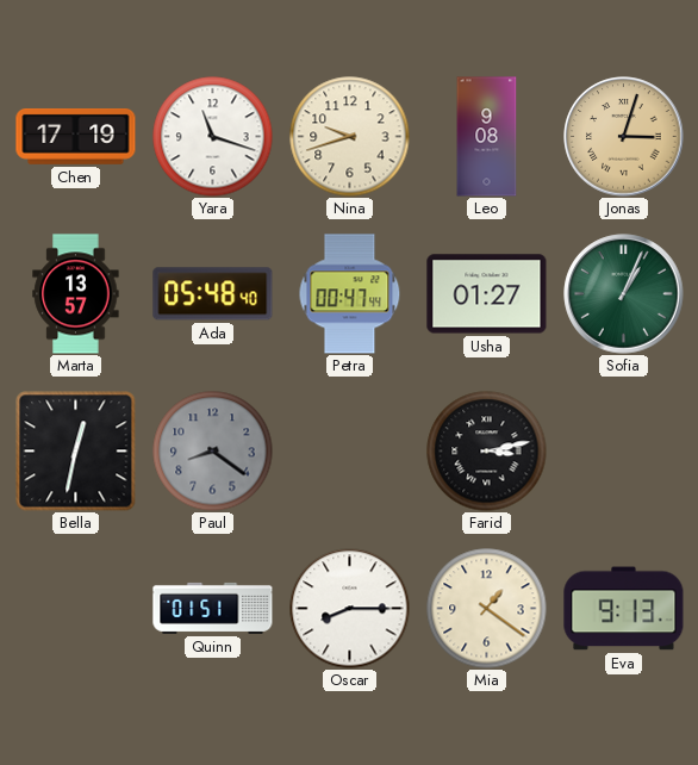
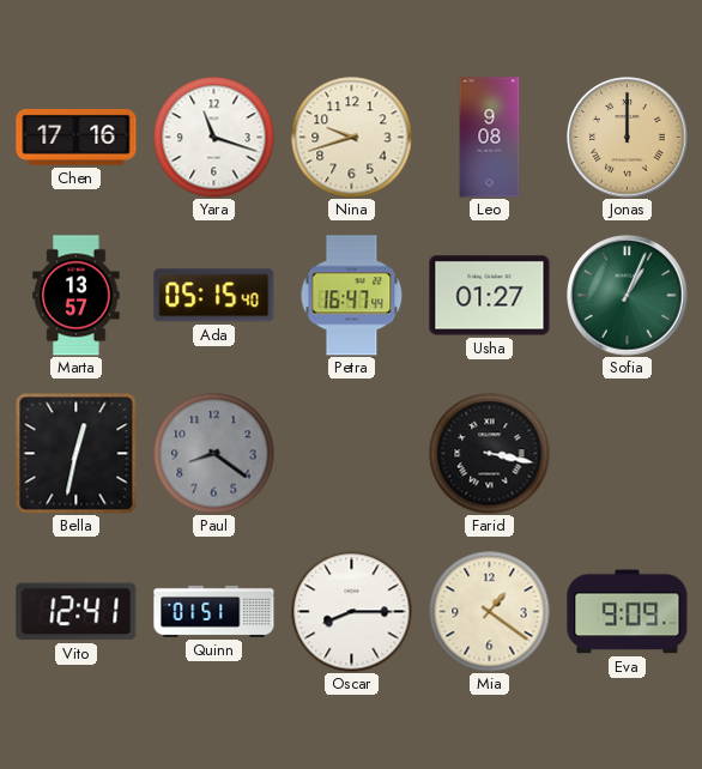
Chen: 17:19 -> 17:16
Jonas: 3:03 -> 12:00
Ada: 05:48 -> 05:15
Petra: 00:47 -> 16:47
Farid: 3:13 -> 3:17
Vito: none -> 12:41
Eva: 9:13 -> 9:09
